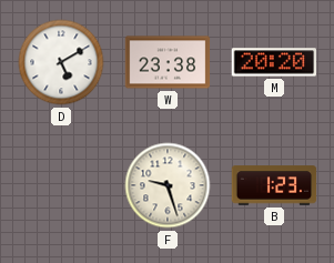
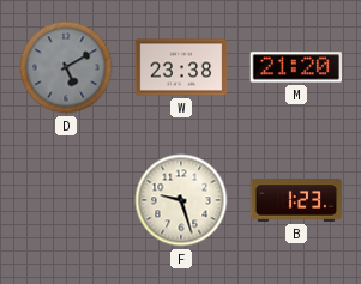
D dial: white -> grey
M: 20:20 -> 21:20
